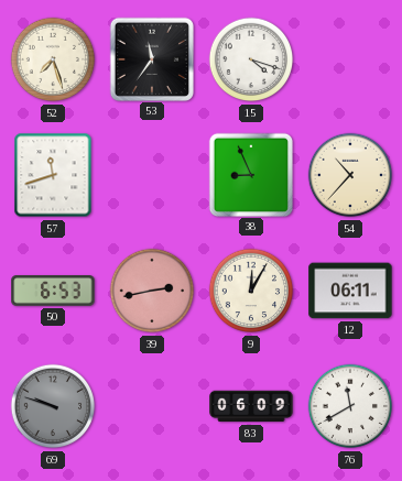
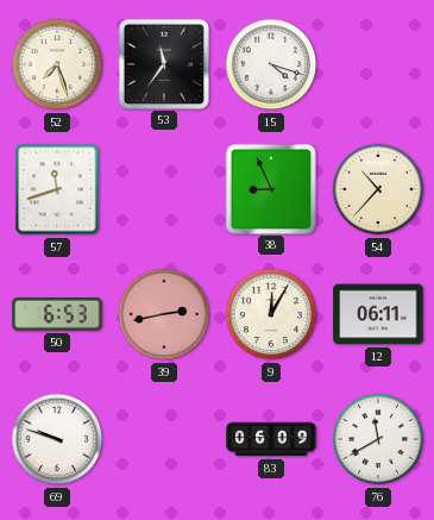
69 dial: grey -> white
